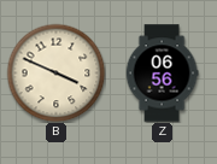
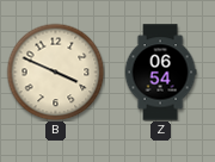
Z: 06:56 -> 06:54
